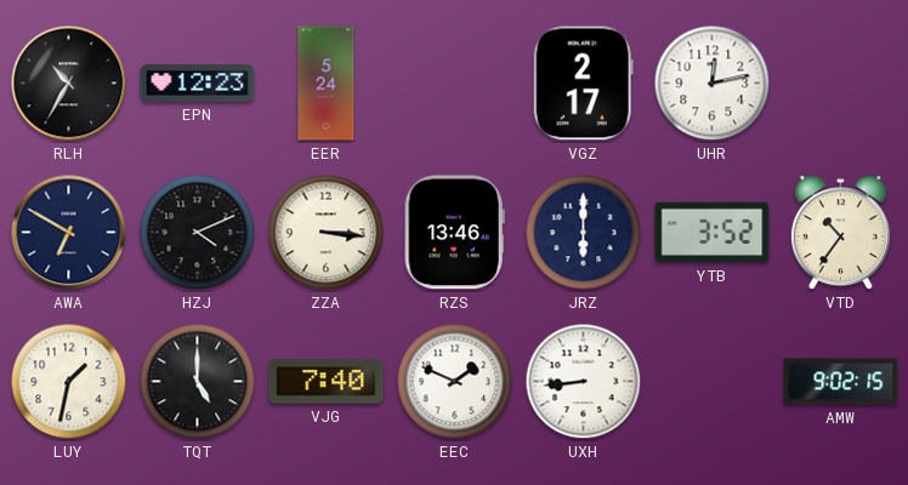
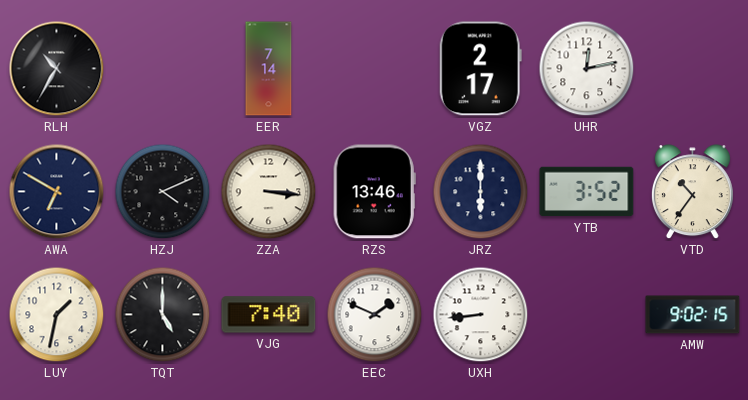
EPN: 12:23 -> none
EER: 5:24 -> 7:14
